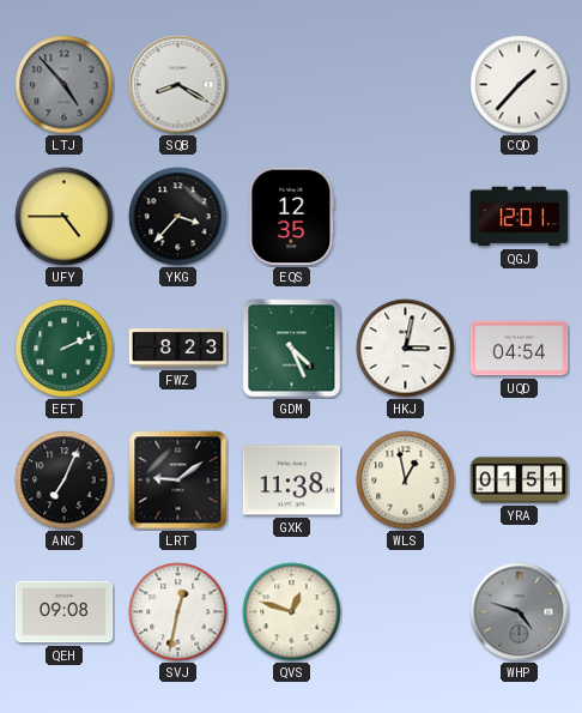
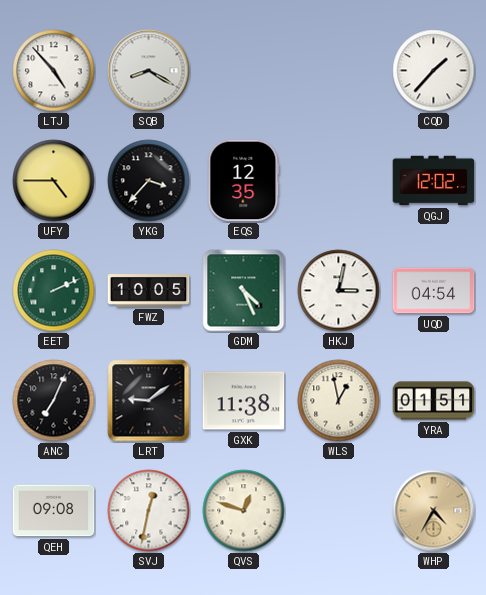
LTJ dial: grey -> white
QGJ: 12:01 -> 12:02
FWZ: 8:23 -> 10:05
WHP: 4:48 -> 4:35
WHP dial: grey -> champagne
